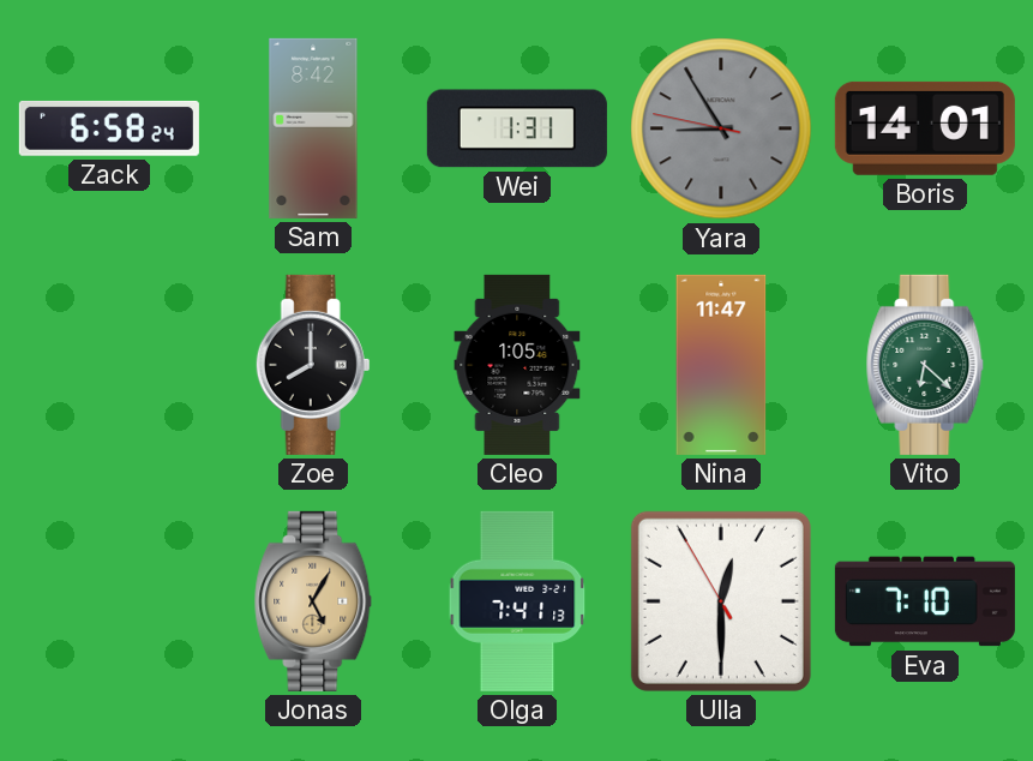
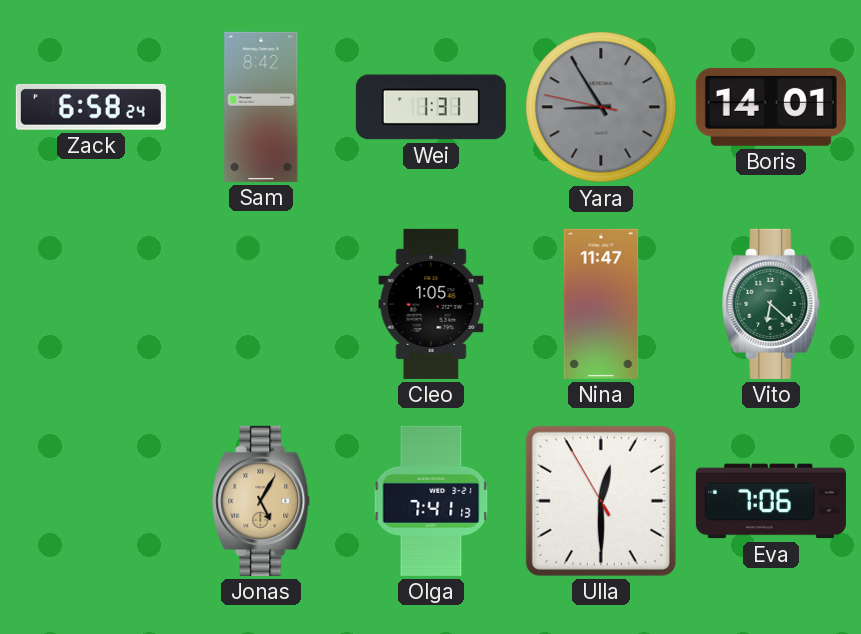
Zoe: 8:00 -> none
Eva: 7:10 -> 7:06
